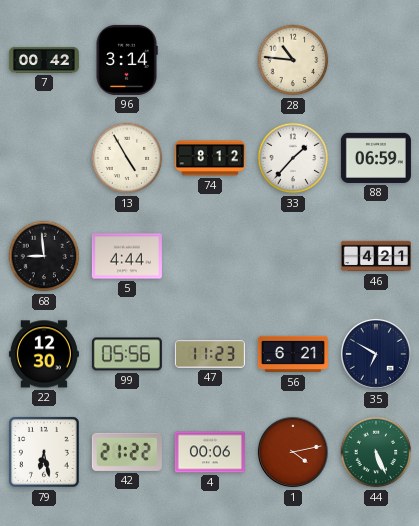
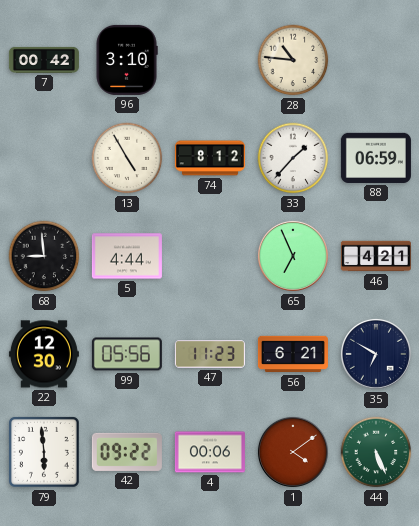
96: 3:14 -> 3:10
65: none -> 6:56
79: 6:28 -> 5:59
42: 21:22 -> 09:22
1: 4:13 -> 4:09
